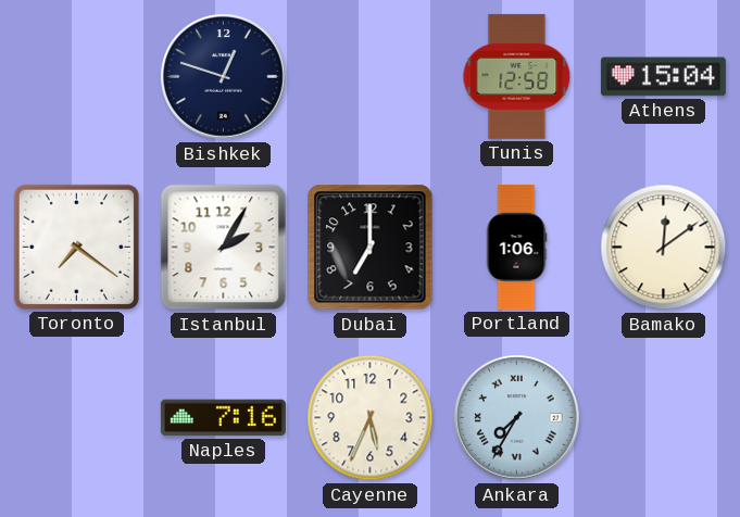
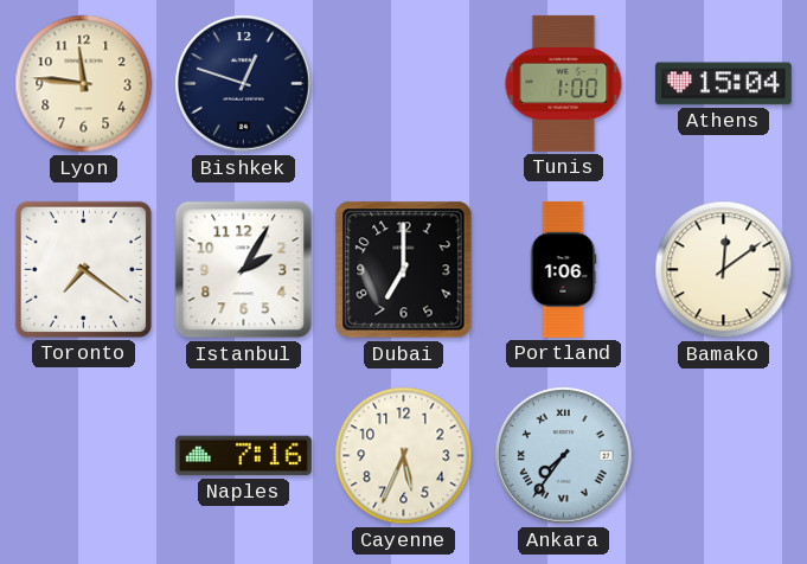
Lyon: none -> 11:46
Tunis: 12:58 -> 1:00
Ankara: 7:35 -> 7:36
